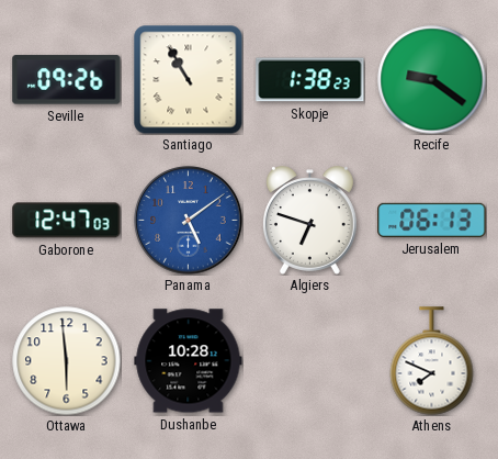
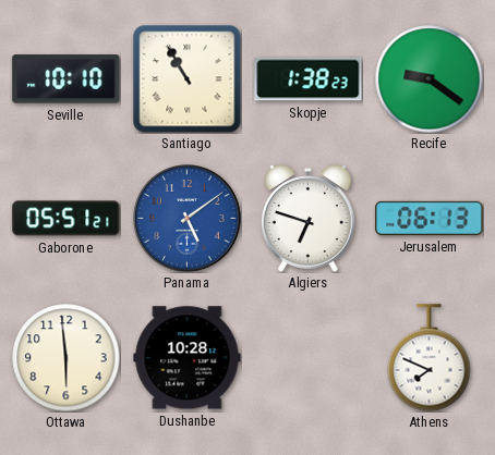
Seville: 09:26 -> 10:10
Gaborone: 12:47 -> 05:51
